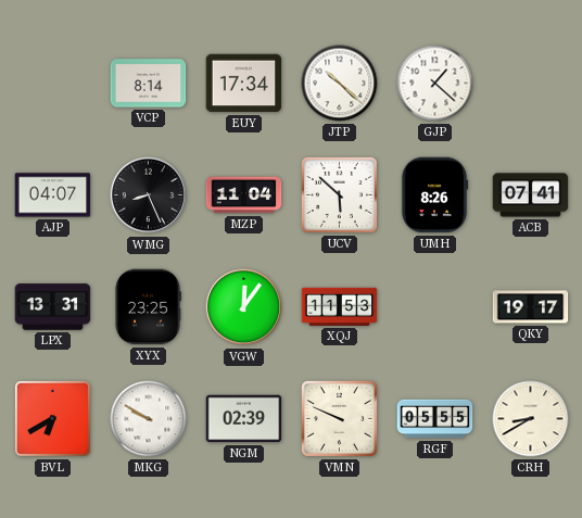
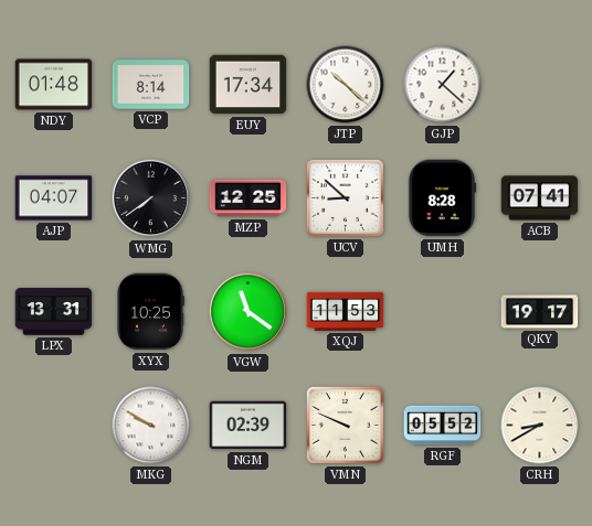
NDY: none -> 01:48
WMG: 8:26 -> 7:39
MZP: 11:04 -> 12:25
UCV: 5:52 -> 8:52
UMH: 8:26 -> 8:28
XYX: 23:25 -> 10:25
VGW: 12:06 -> 11:21
BVL: 6:40 -> none
RGF: 05:55 -> 05:52
